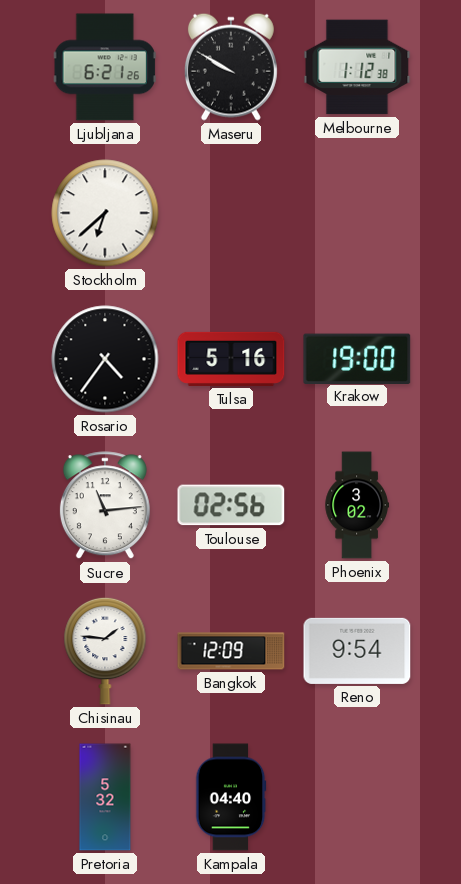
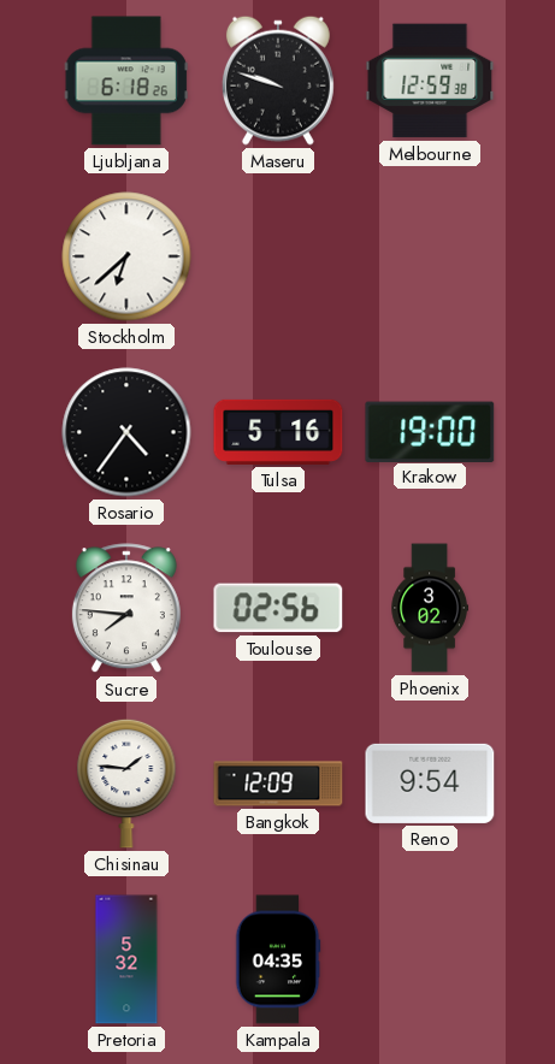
Ljubljana: 6:21 -> 6:18
Maseru: 9:50 -> 9:48
Melbourne: 1:12 -> 12:59
Sucre: 11:14 -> 7:46
Kampala: 04:40 -> 04:35
